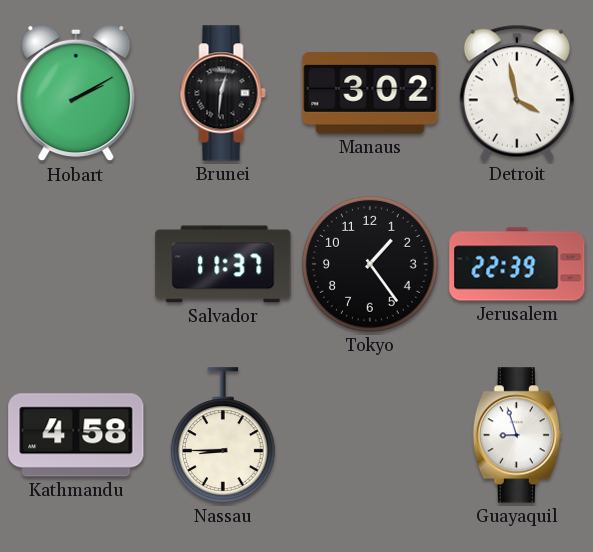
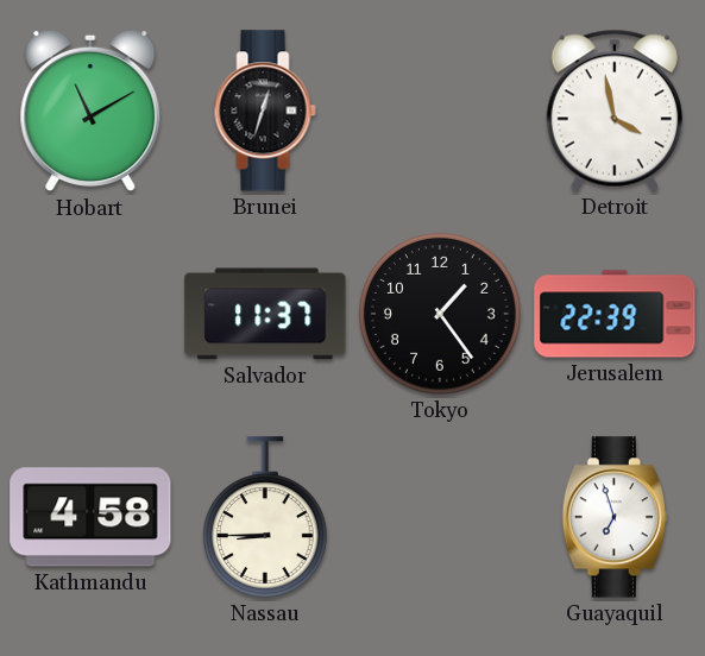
Hobart: 2:10 -> 11:10
Brunei: 12:31 -> 12:33
Manaus: 3:02 -> none
Guayaquil: 8:57 -> 6:57
